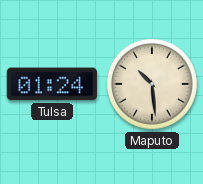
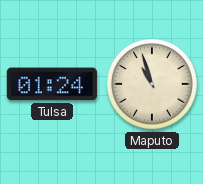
Maputo: 10:29 -> 10:57
